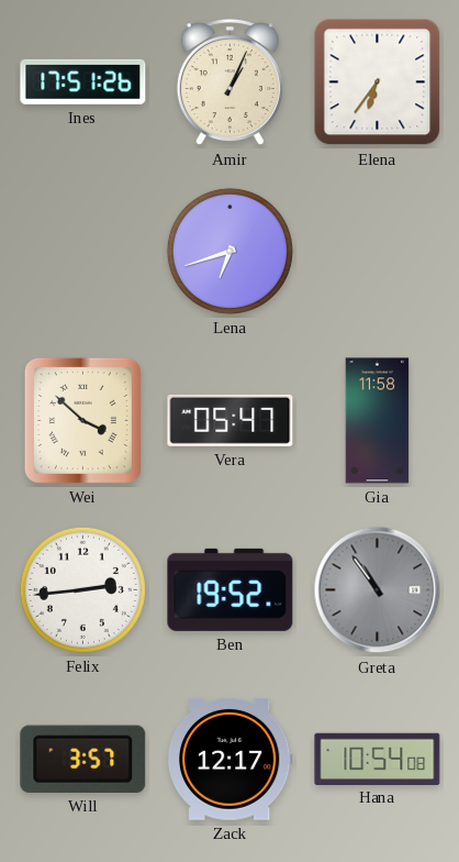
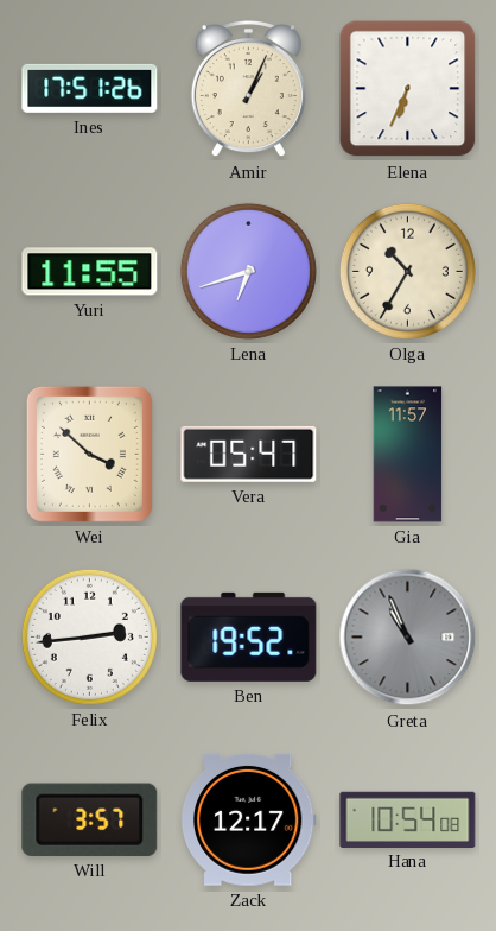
Elena: 6:36 -> 6:34
Yuri: none -> 11:55
Olga: none -> 10:35
Gia: 11:58 -> 11:57
Greta: 10:54 -> 10:56
